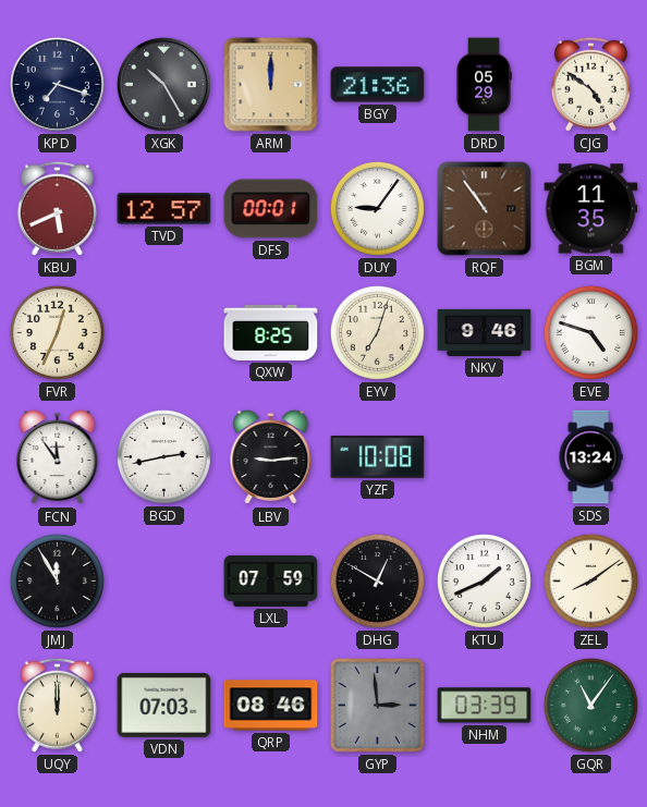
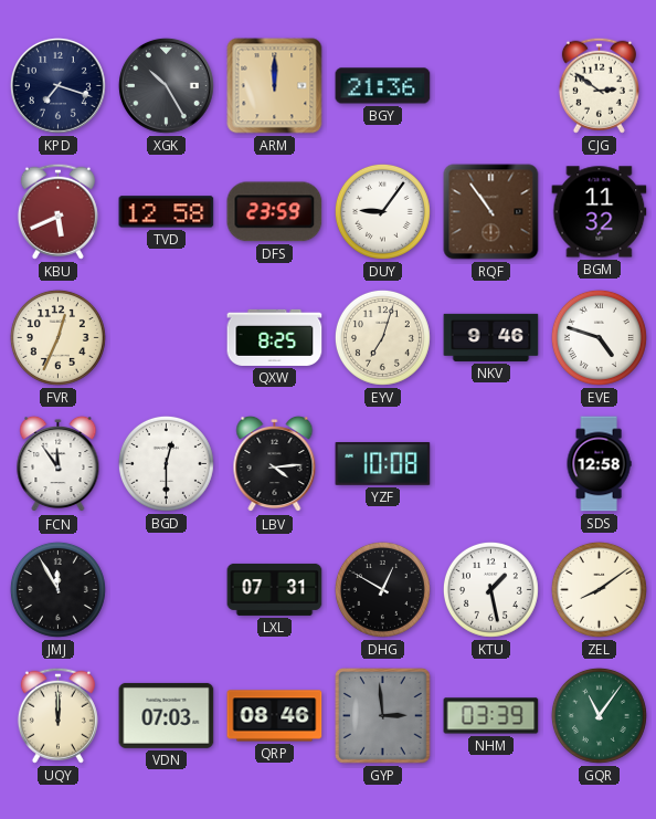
DRD: 05:29 -> none
CJG: 4:51 -> 2:51
TVD: 12:57 -> 12:58
DFS: 00:01 -> 23:59
BGM: 11:35 -> 11:32
BGD: 2:43 -> 12:30
LBV: 9:14 -> 4:14
SDS: 13:24 -> 12:58
LXL: 07:59 -> 07:31
KTU: 1:41 -> 1:28
